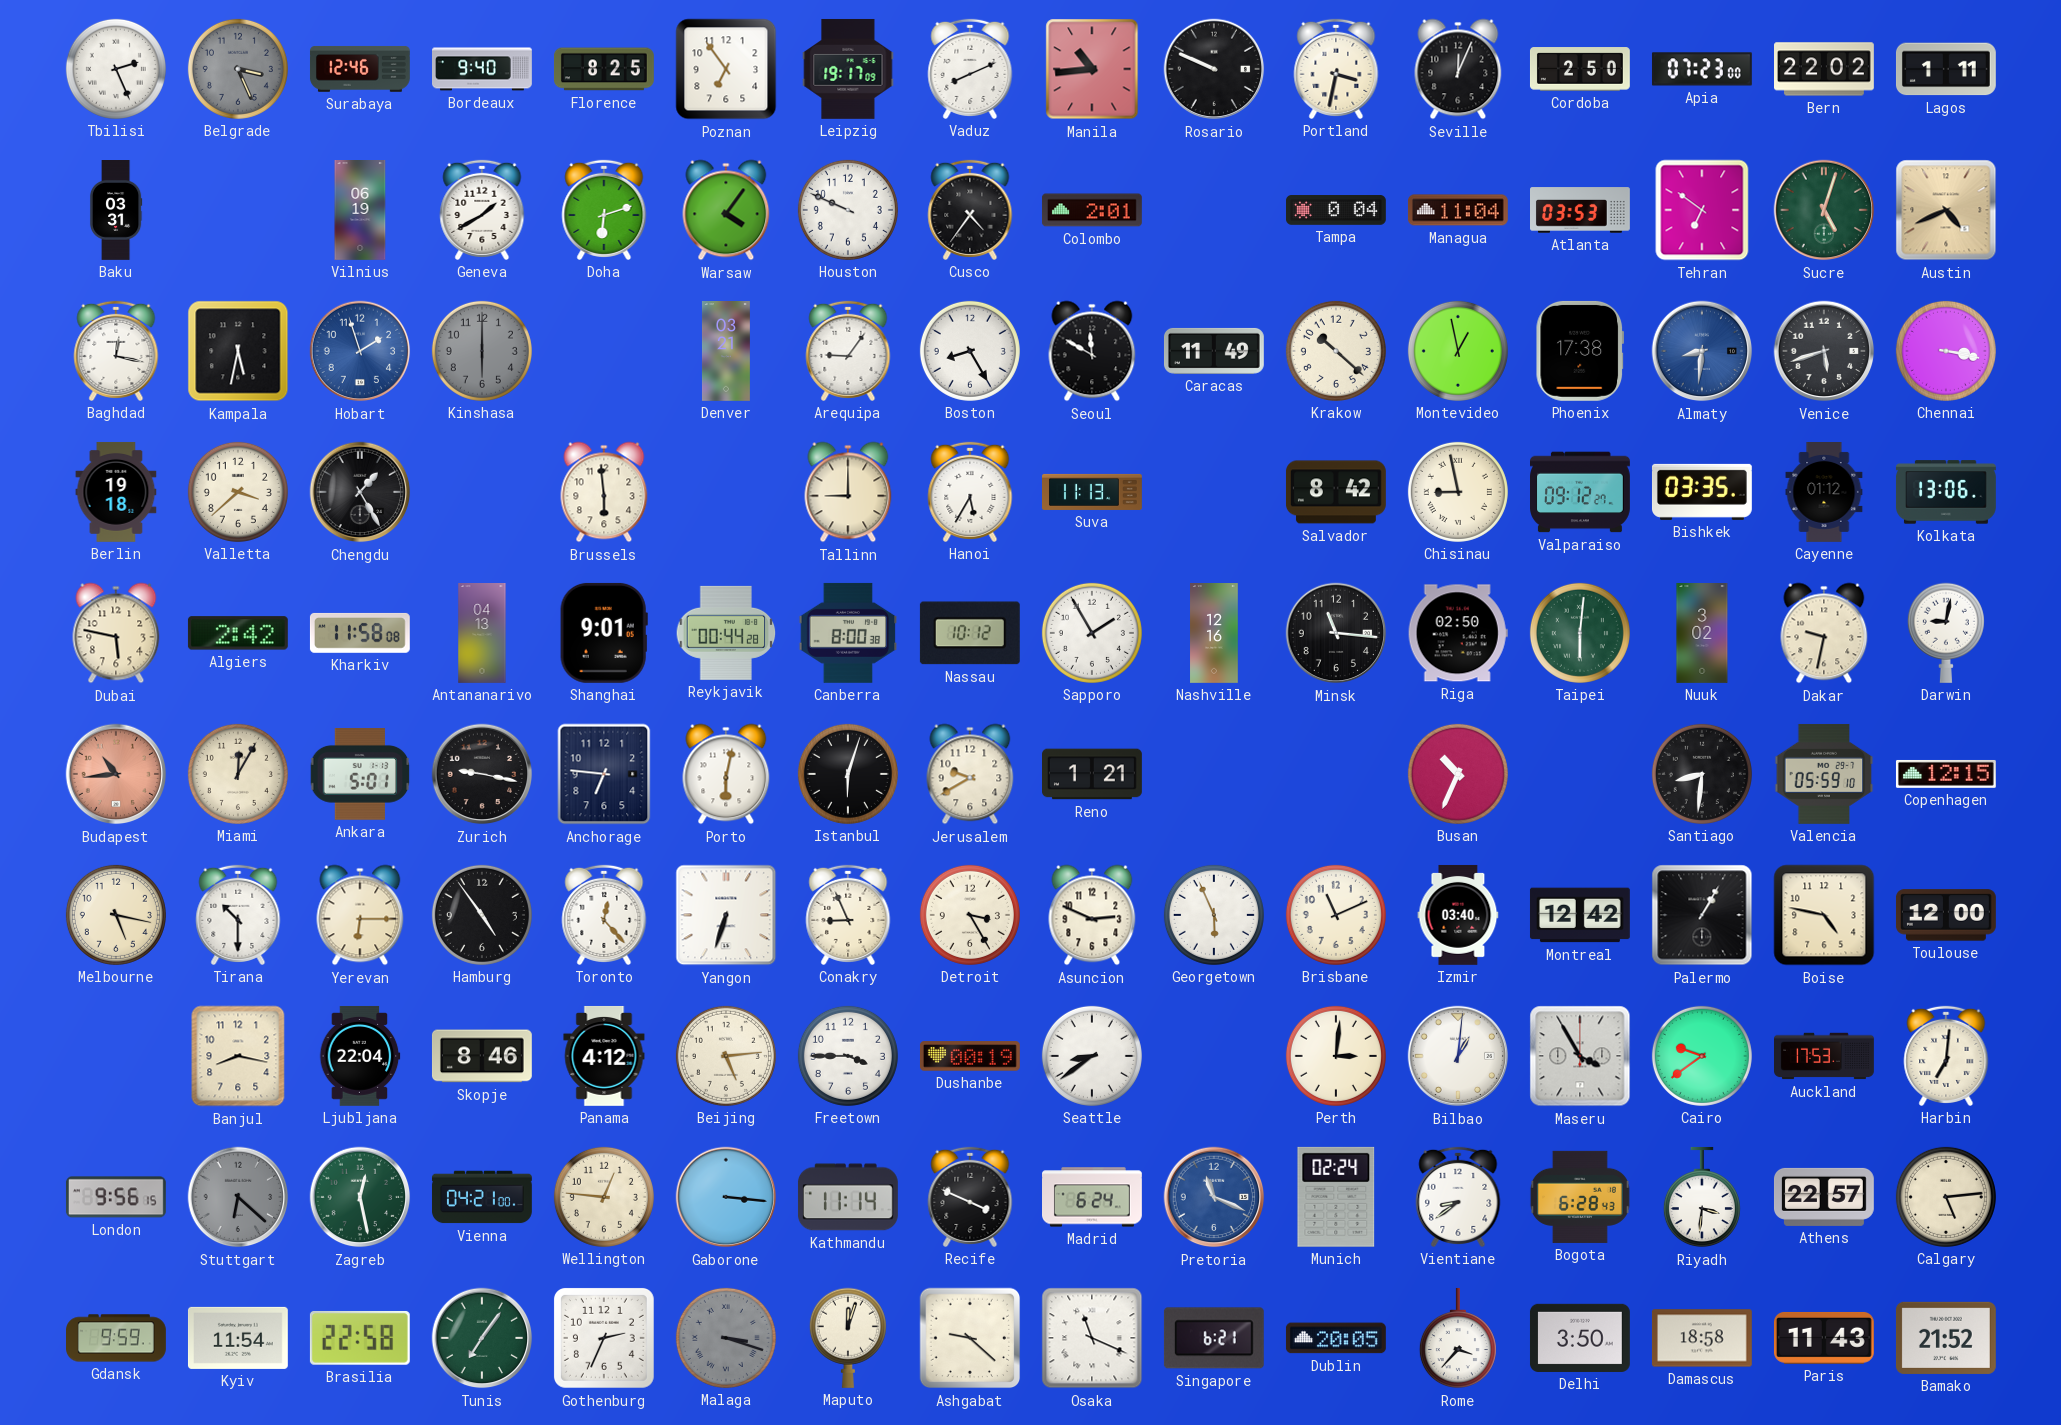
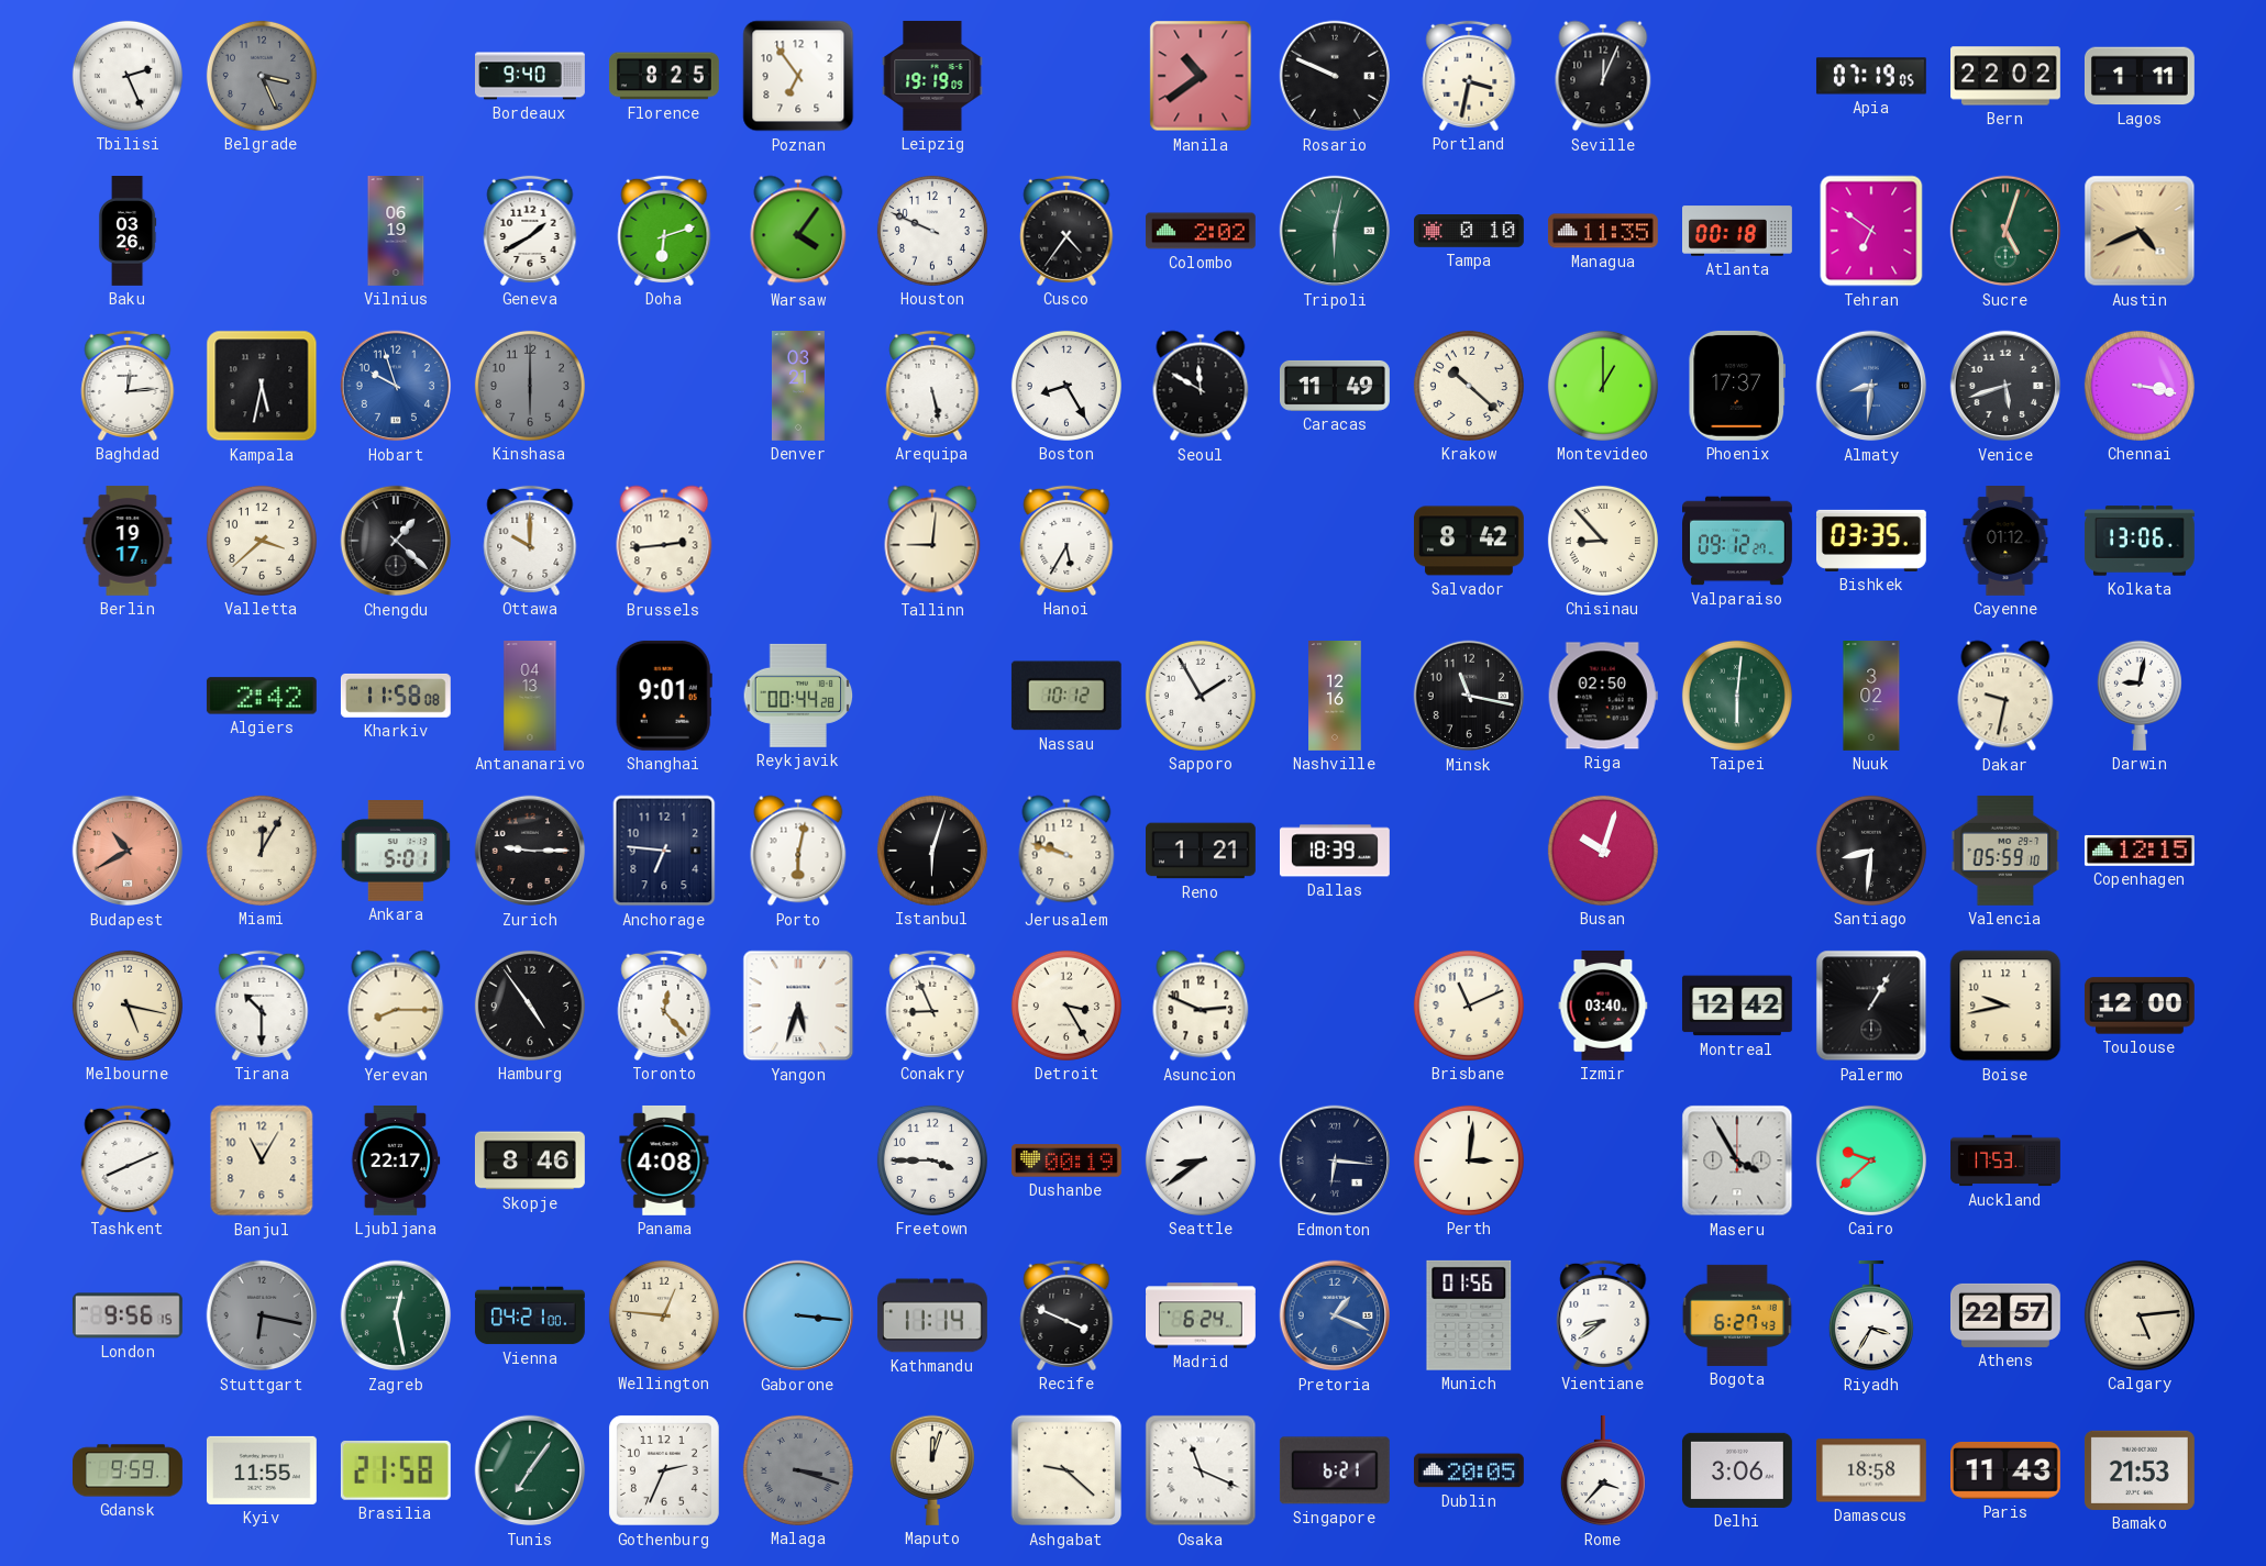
Surabaya: 12:46 -> none
Leipzig: 19:17 -> 19:19
Vaduz: 8:11 -> none
Manila: 10:44 -> 10:39
Cordoba: 2:50 -> none
Apia: 07:23 -> 07:19
Baku: 03:31 -> 03:26
Colombo: 2:01 -> 2:02
Tripoli: none -> 6:02
Tampa: 0:04 -> 0:10
Managua: 11:04 -> 11:35
Atlanta: 03:53 -> 00:18
Baghdad: 12:17 -> 12:14
Hobart: 1:57 -> 9:57
Arequipa: 9:06 -> 5:28
Montevideo: 12:58 -> 1:00
Phoenix: 17:38 -> 17:37
Berlin: 19:18 -> 19:17
Chengdu: 1:25 -> 1:22
Ottawa: none -> 10:00
Brussels: 5:59 -> 2:44
Tallinn: 9:00 -> 9:01
Suva: 11:13 -> none
Chisinau: 8:58 -> 8:53
Dubai: 5:47 -> none
Canberra: 8:00 -> none
Minsk: 11:16 -> 11:17
Budapest: 10:44 -> 10:40
Zurich: 9:17 -> 9:15
Jerusalem: 9:40 -> 9:48
Dallas: none -> 18:39
Busan: 10:34 -> 10:03
Yerevan: 6:15 -> 8:15
Yangon: 6:33 -> 5:33
Georgetown: 5:56 -> none
Boise: 4:47 -> 9:43
Tashkent: none -> 8:11
Banjul: 8:17 -> 11:05
Ljubljana: 22:04 -> 22:17
Panama: 4:12 -> 4:08
Beijing: 5:14 -> none
Edmonton: none -> 6:16
Bilbao: 1:01 -> none
Cairo: 9:39 -> 9:38
Harbin: 7:01 -> none
Stuttgart: 6:22 -> 6:17
Pretoria: 11:19 -> 1:19
Munich: 02:24 -> 01:56
Bogota: 6:28 -> 6:27
Riyadh: 3:31 -> 3:35
Kyiv: 11:54 -> 11:55
Brasilia: 22:58 -> 21:58
Delhi: 3:50 -> 3:06
Bamako: 21:52 -> 21:53
